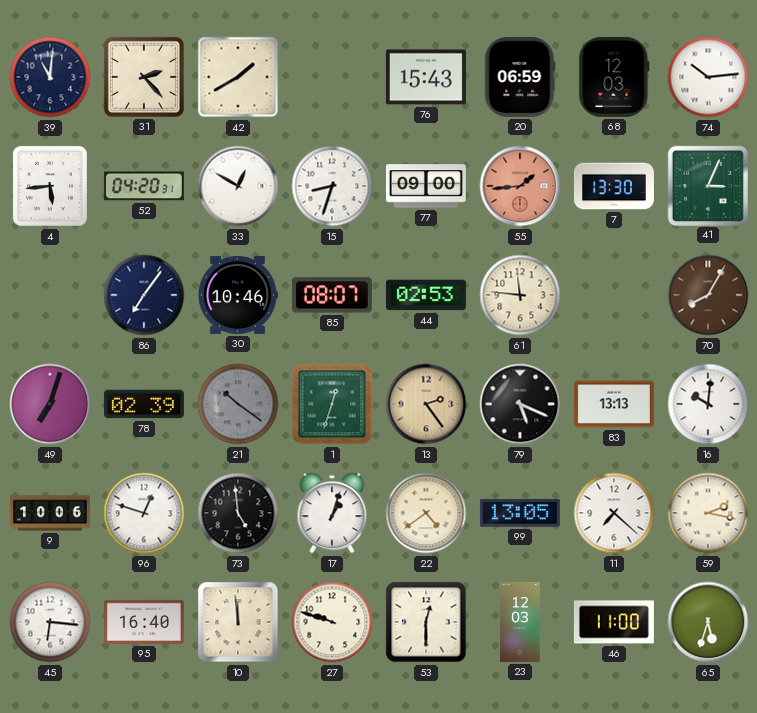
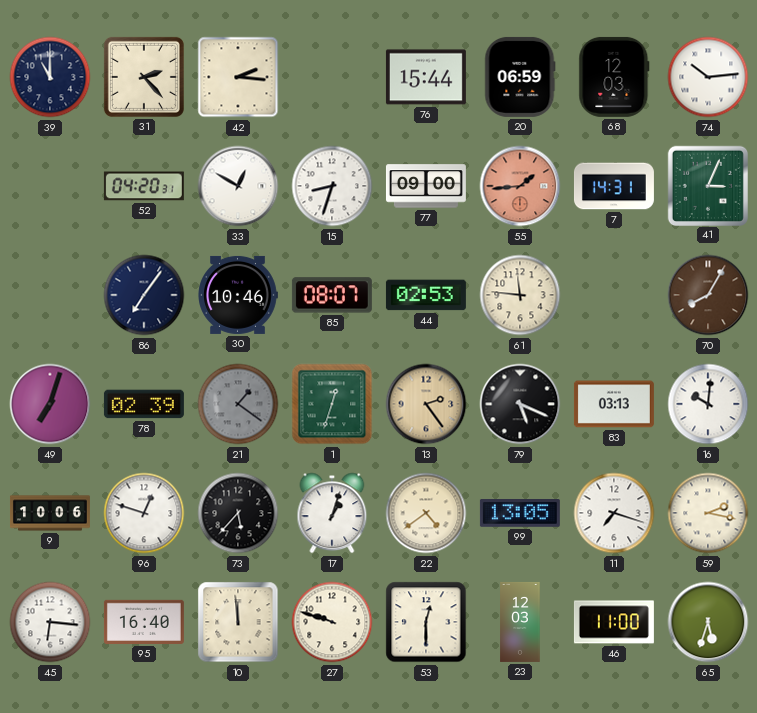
39: 11:01 -> 11:00
42: 1:40 -> 2:16
76: 15:43 -> 15:44
4: 5:44 -> none
7: 13:30 -> 14:31
21: 10:21 -> 1:21
83: 13:13 -> 03:13
73: 4:59 -> 5:37
11: 7:22 -> 7:18
